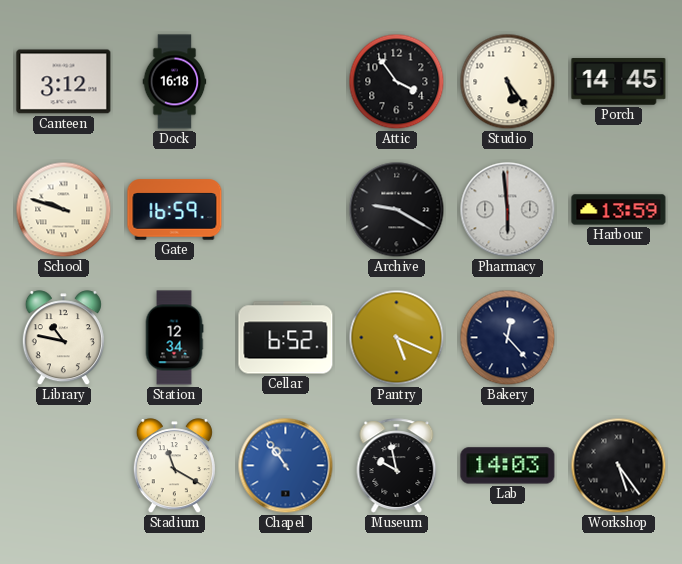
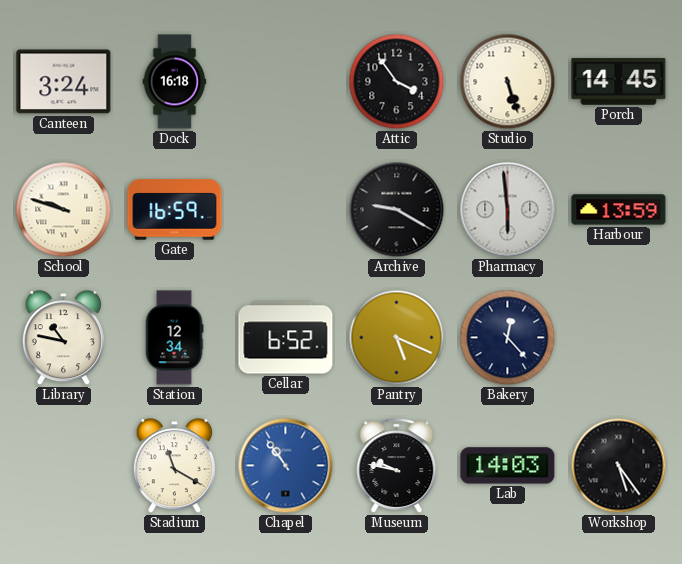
Canteen: 3:12 -> 3:24
Studio: 5:24 -> 5:27
Museum: 9:58 -> 9:47
